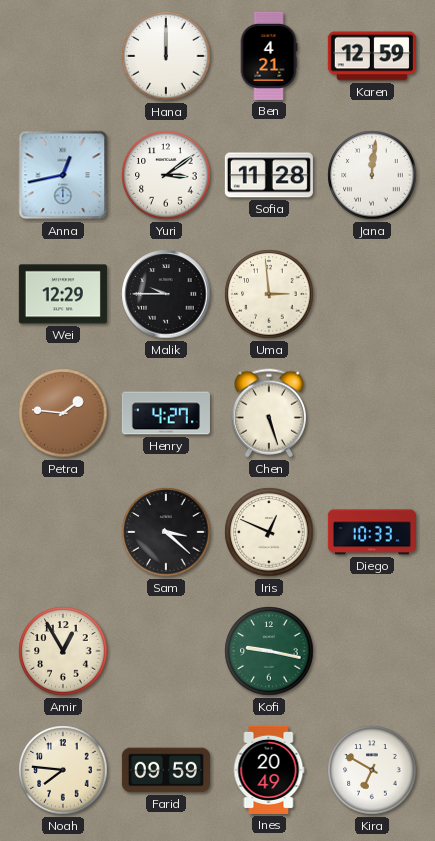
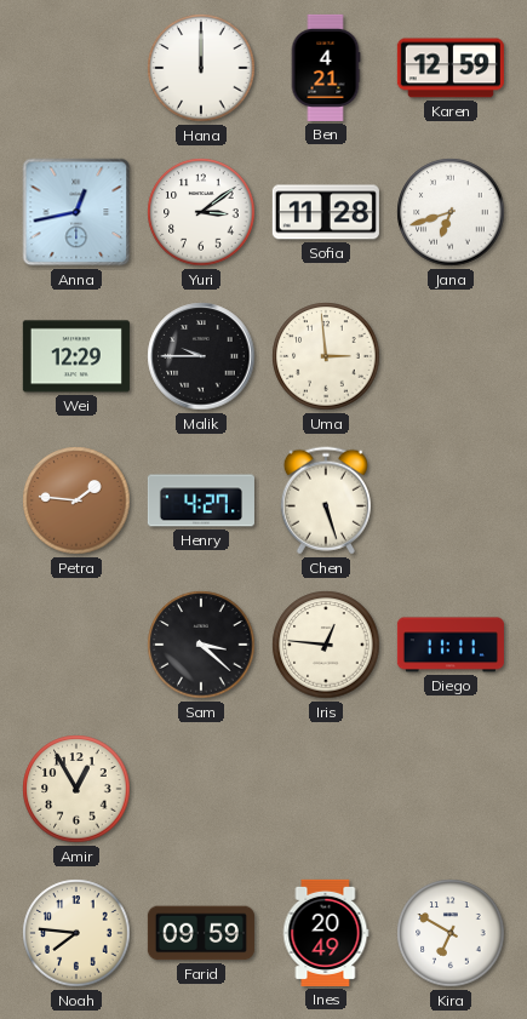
Jana: 12:01 -> 6:42
Iris: 12:49 -> 12:46
Diego: 10:33 -> 11:11
Kofi: 9:17 -> none
